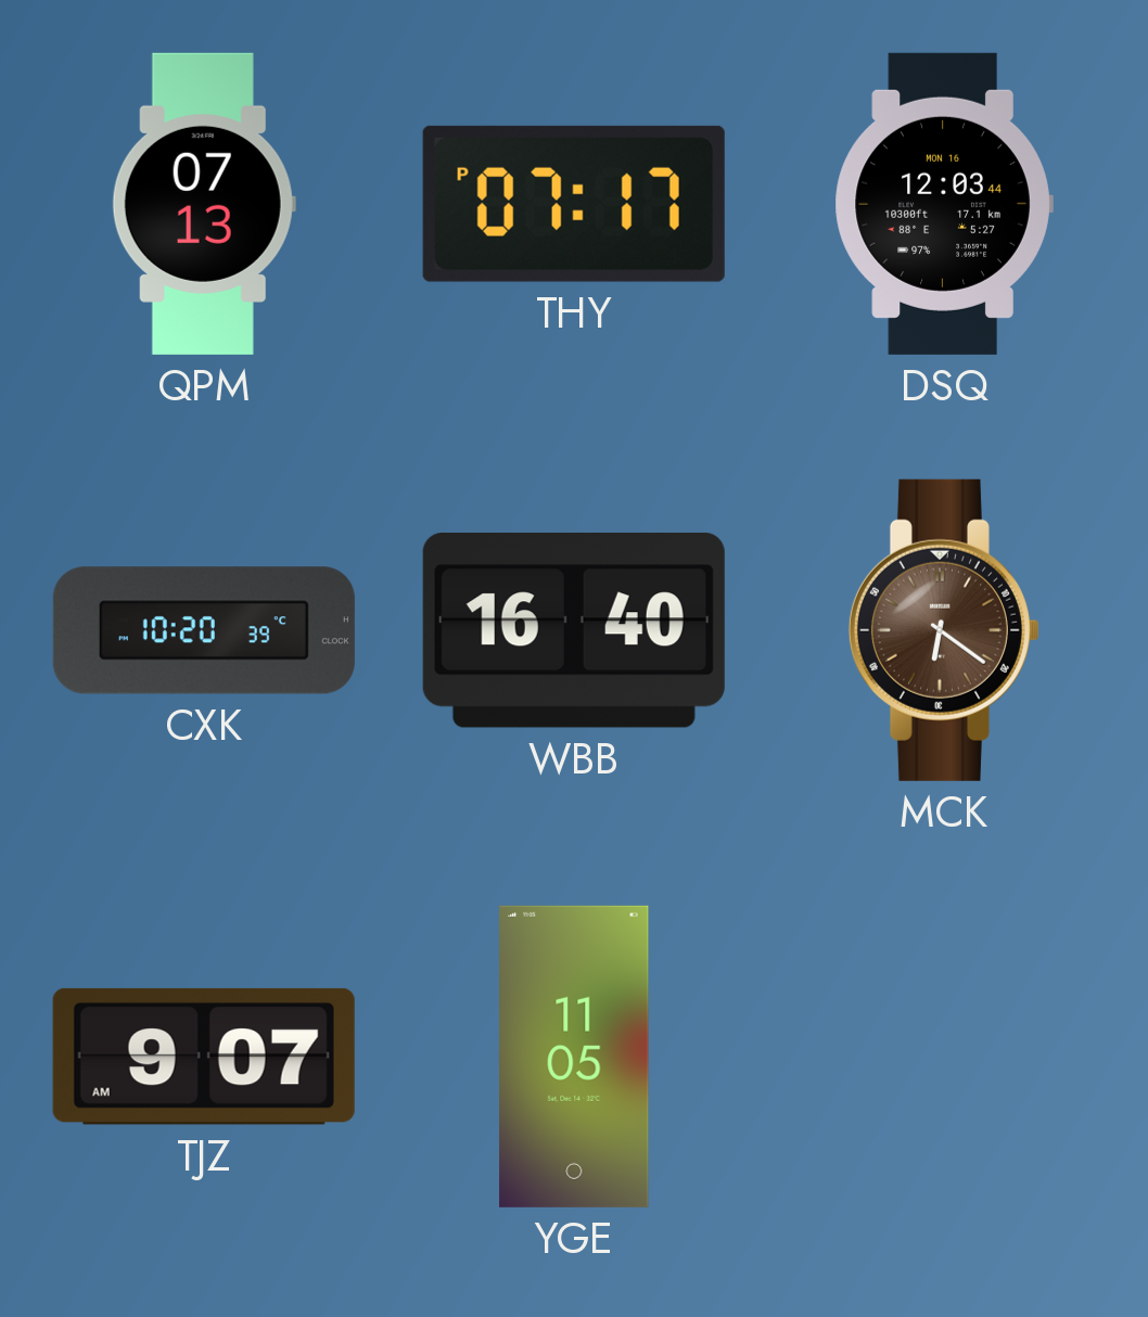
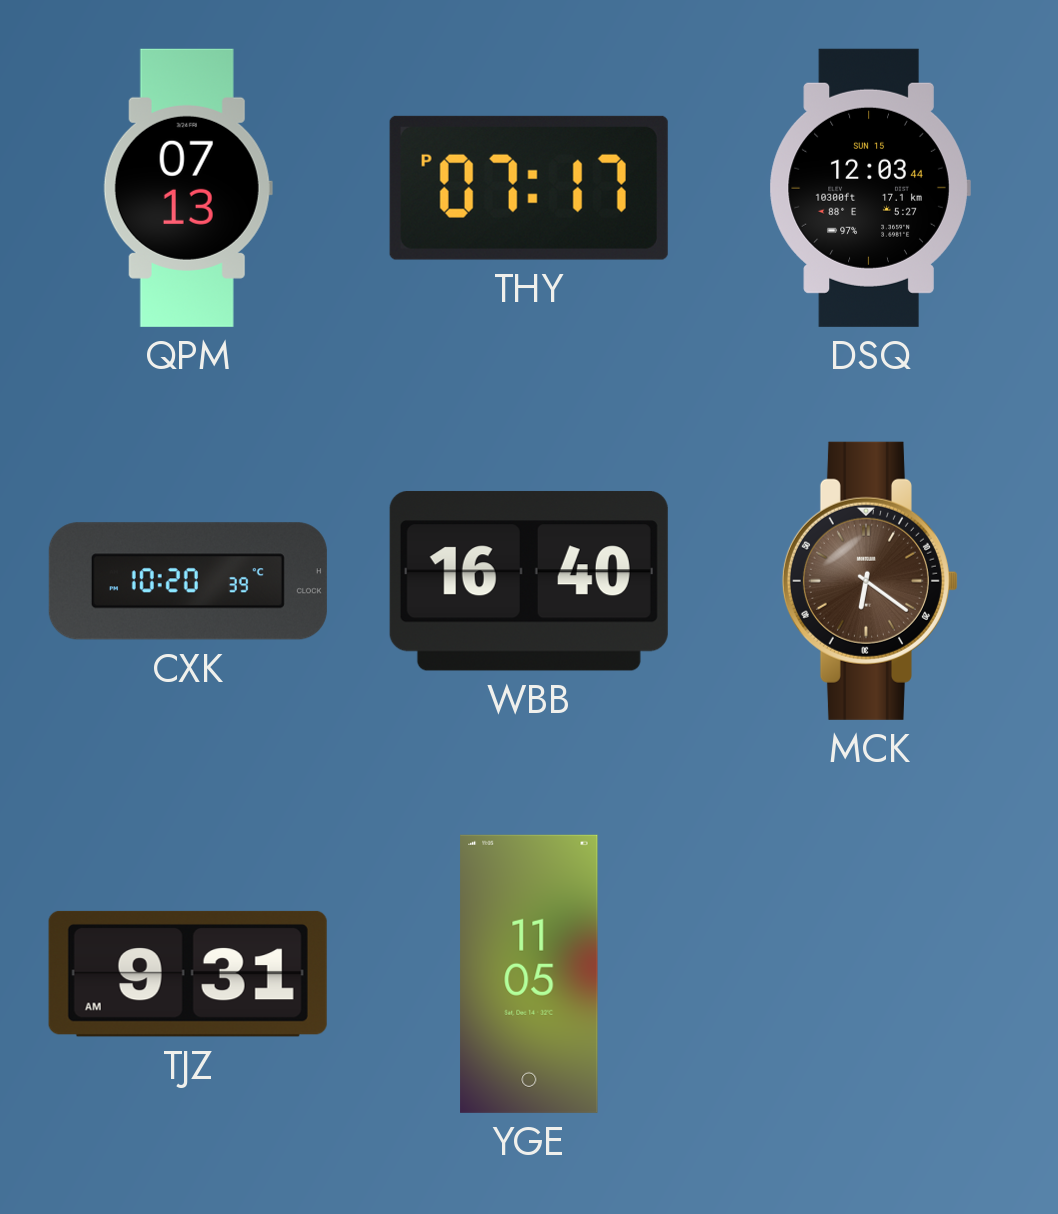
DSQ date: MON 16 -> SUN 15
TJZ: 9:07 -> 9:31
